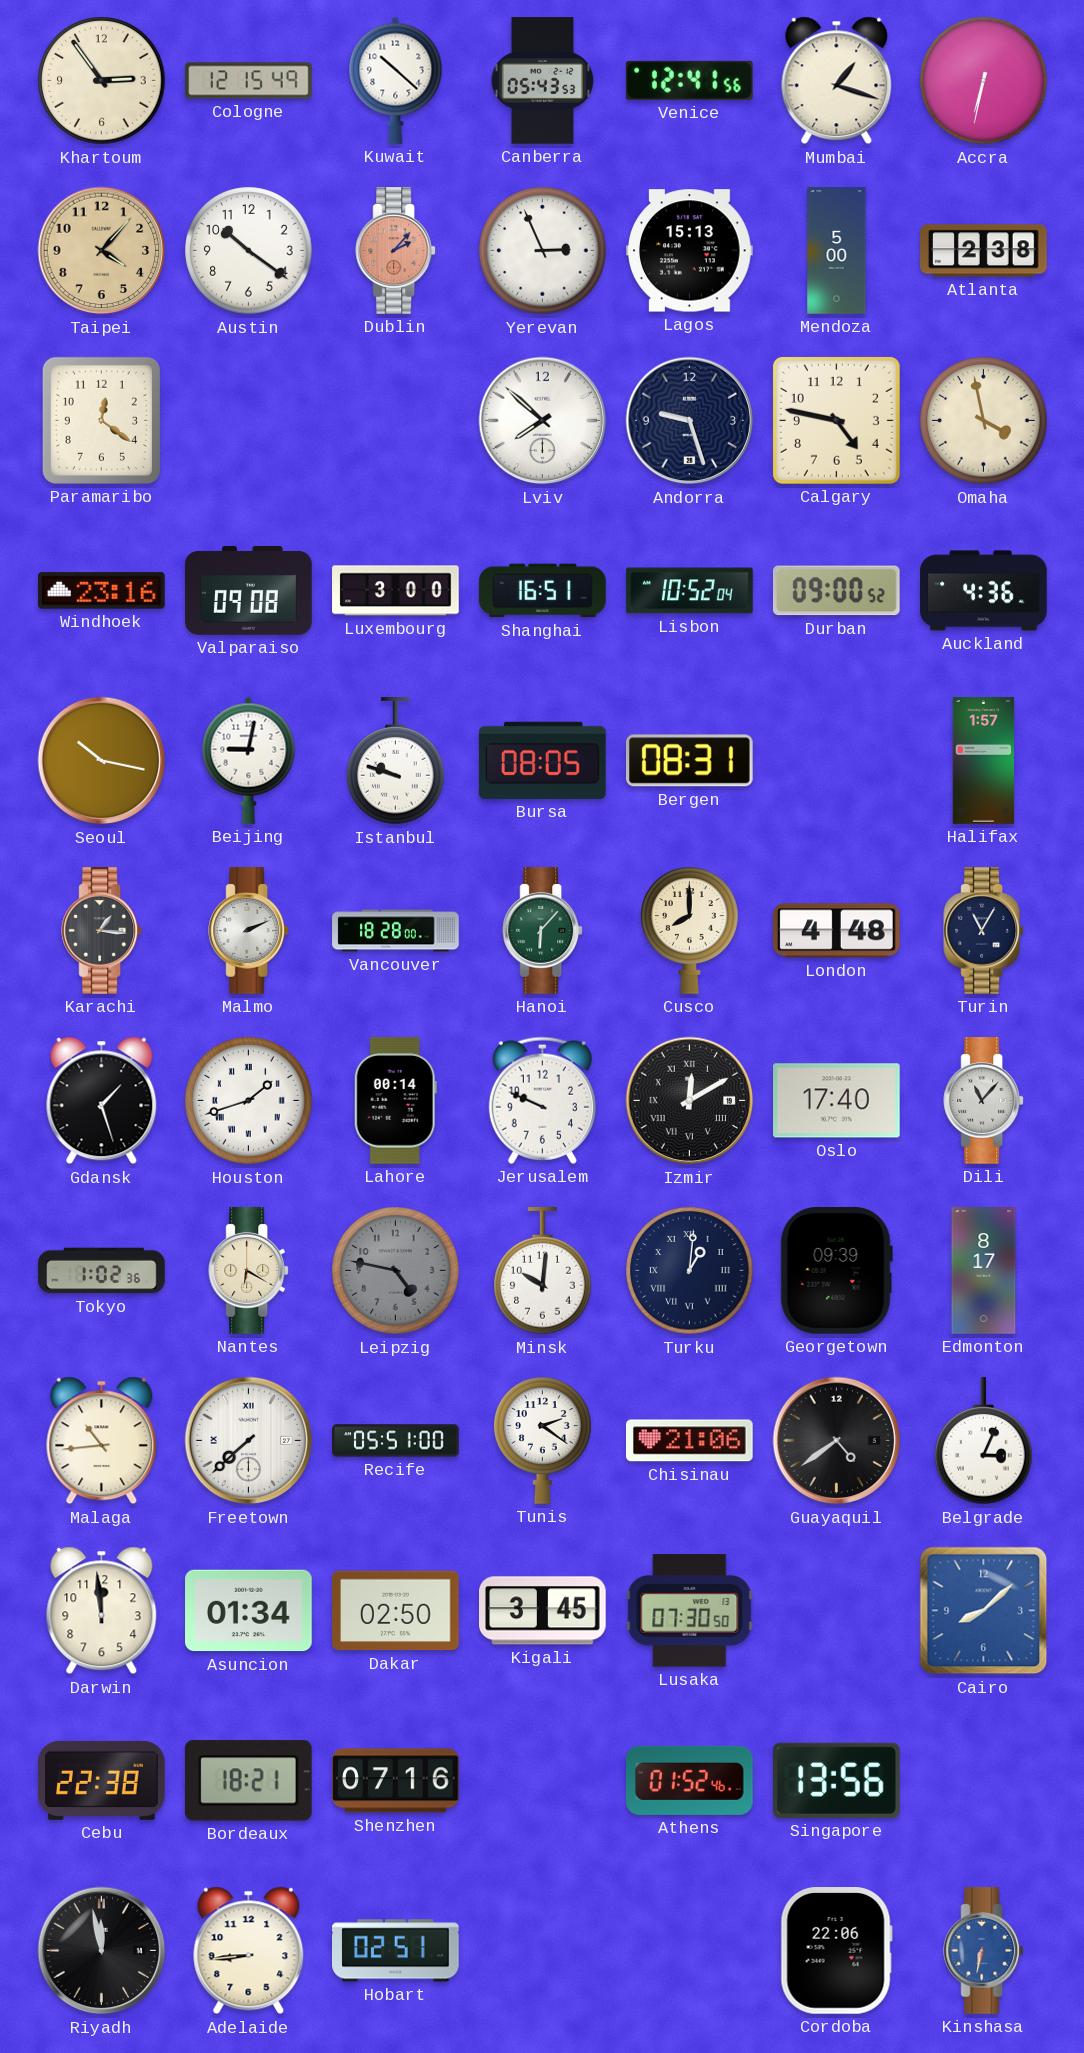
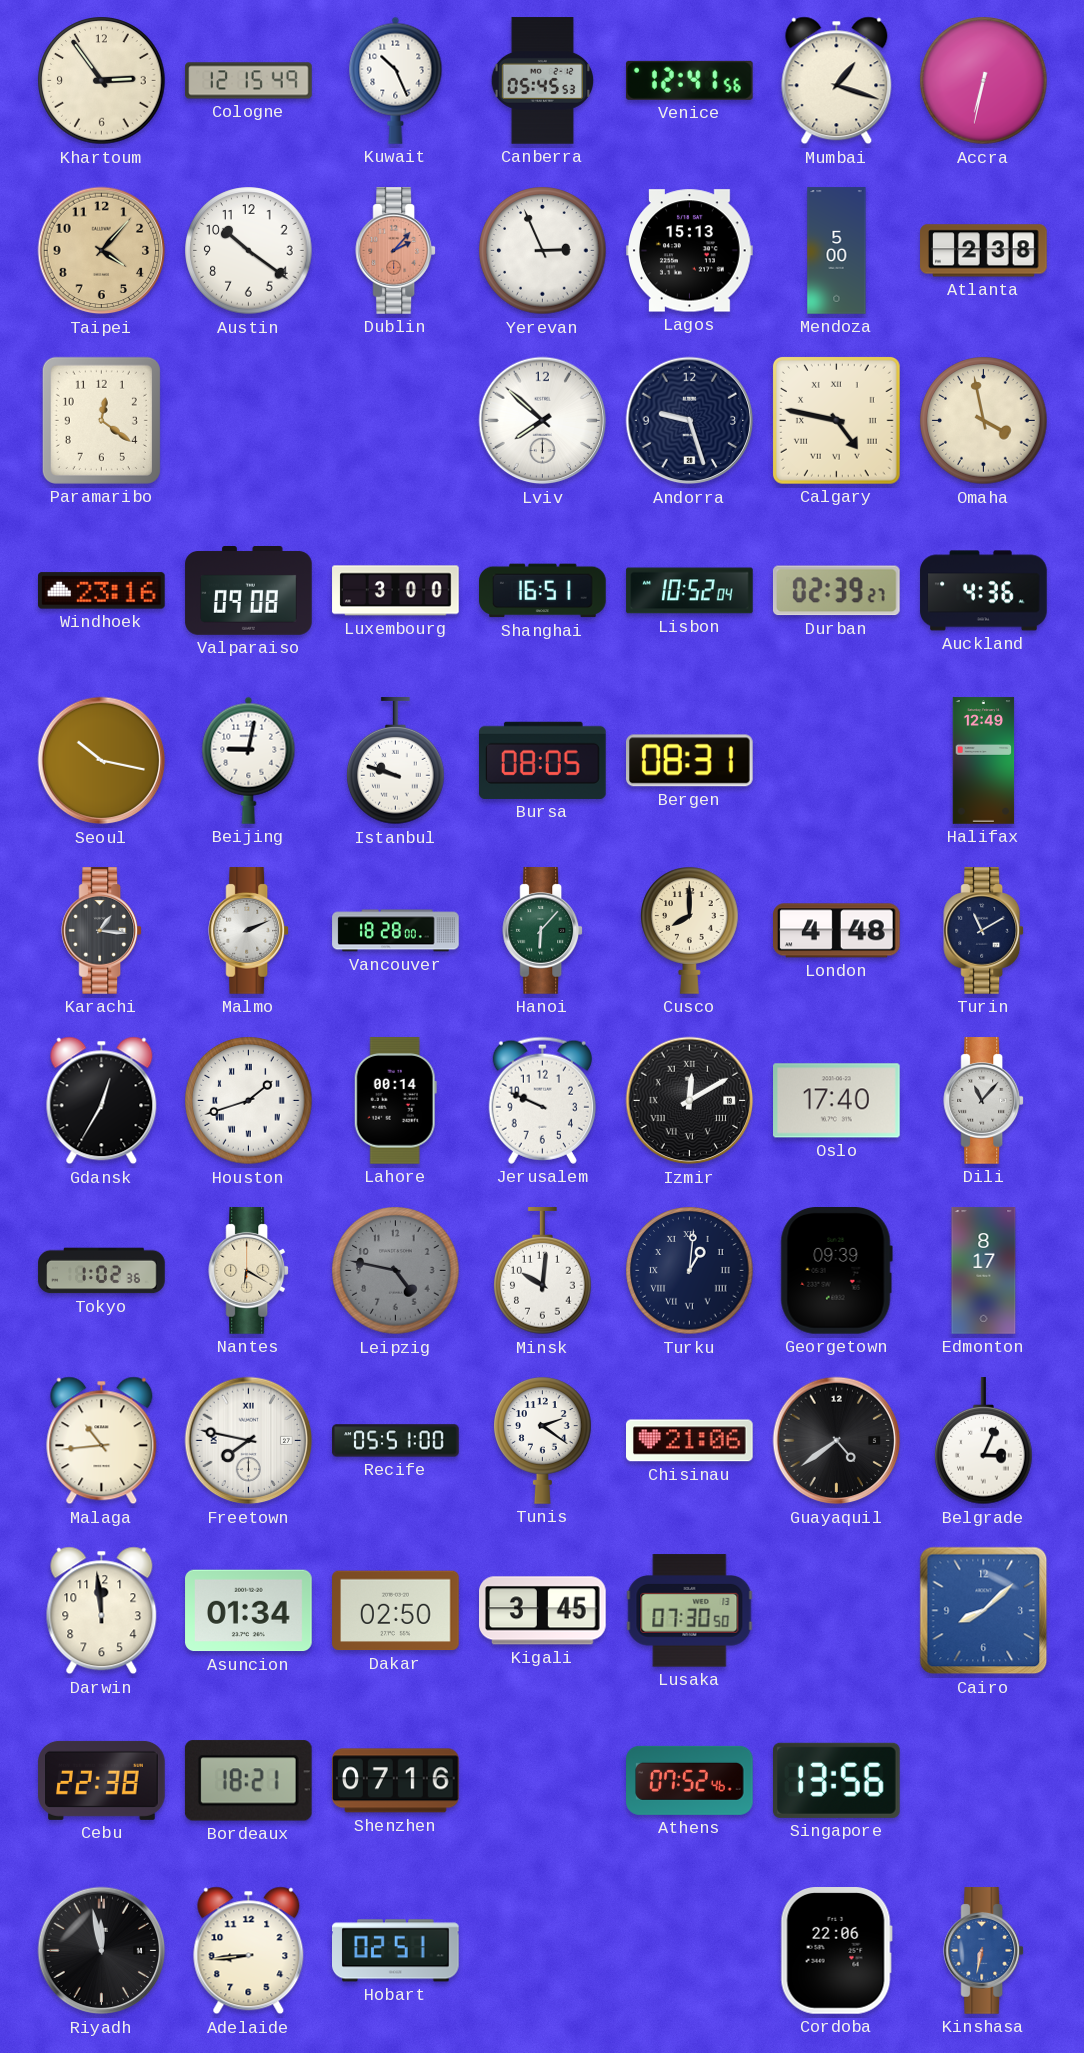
Kuwait: 10:22 -> 10:26
Canberra: 05:43 -> 05:45
Calgary numerals: Arabic -> Roman
Durban: 09:00 -> 02:39
Halifax: 1:57 -> 12:49
Turin: 11:05 -> 11:10
Gdansk: 1:27 -> 12:35
Freetown: 7:38 -> 7:47
Athens: 01:52 -> 07:52
